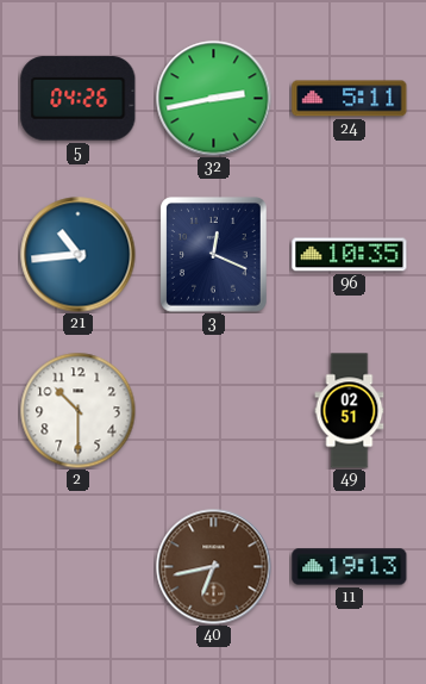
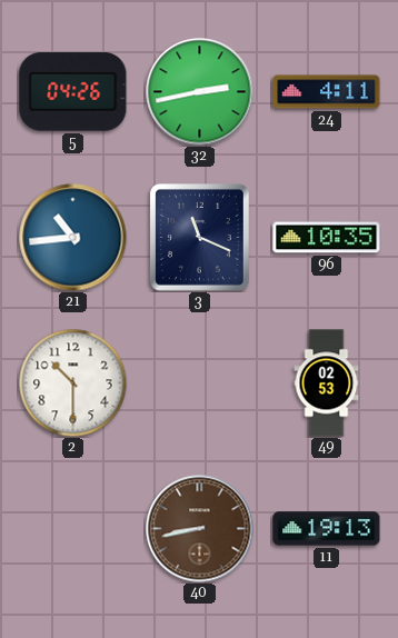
24: 5:11 -> 4:11
3: 12:19 -> 11:19
49: 02:51 -> 02:53
40: 6:43 -> 8:43
